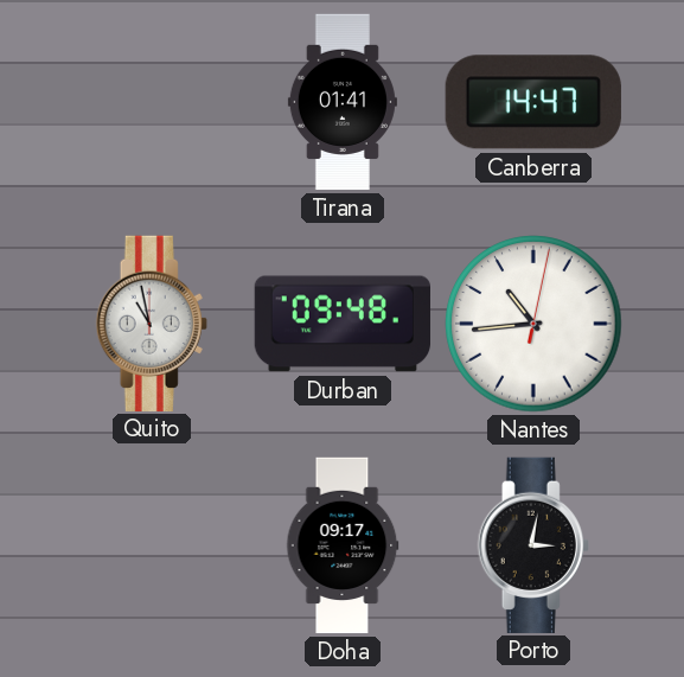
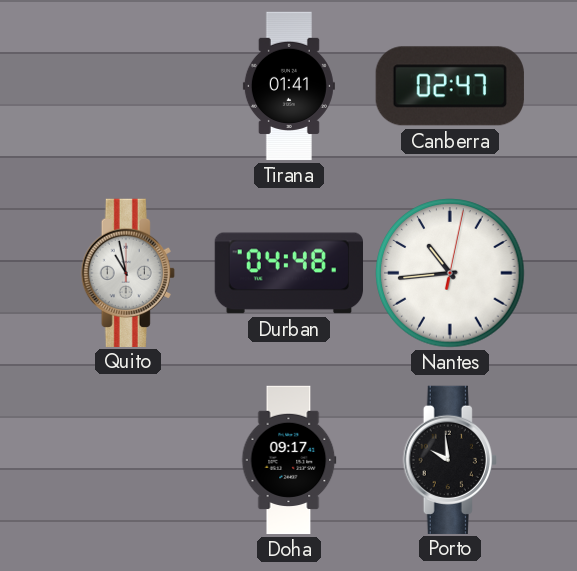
Canberra: 14:47 -> 02:47
Durban: 09:48 -> 04:48
Porto: 3:02 -> 9:59
